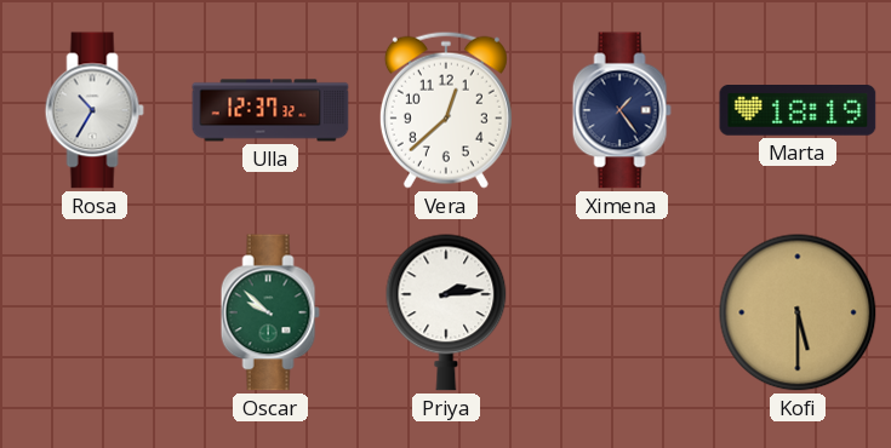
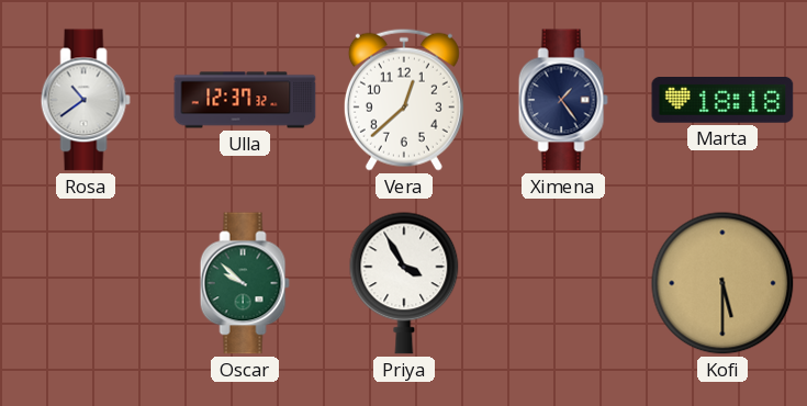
Rosa: 10:35 -> 10:39
Marta: 18:19 -> 18:18
Priya: 2:14 -> 3:55
